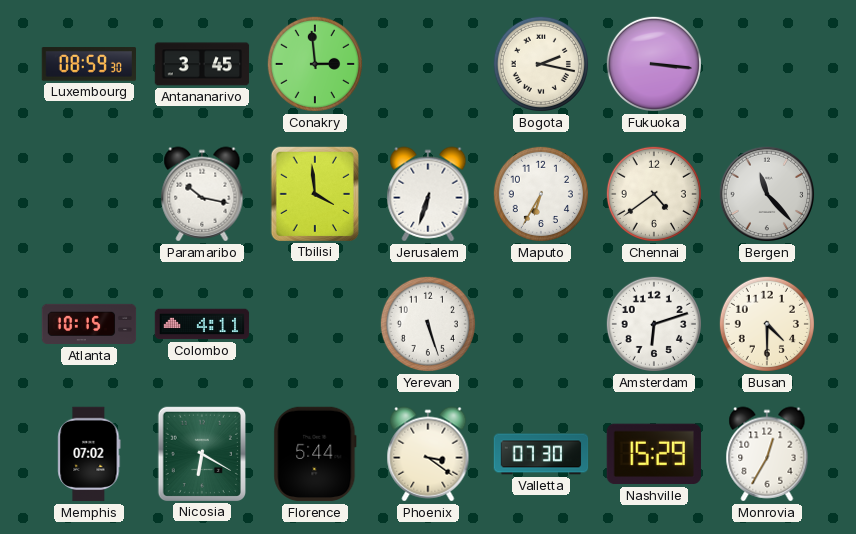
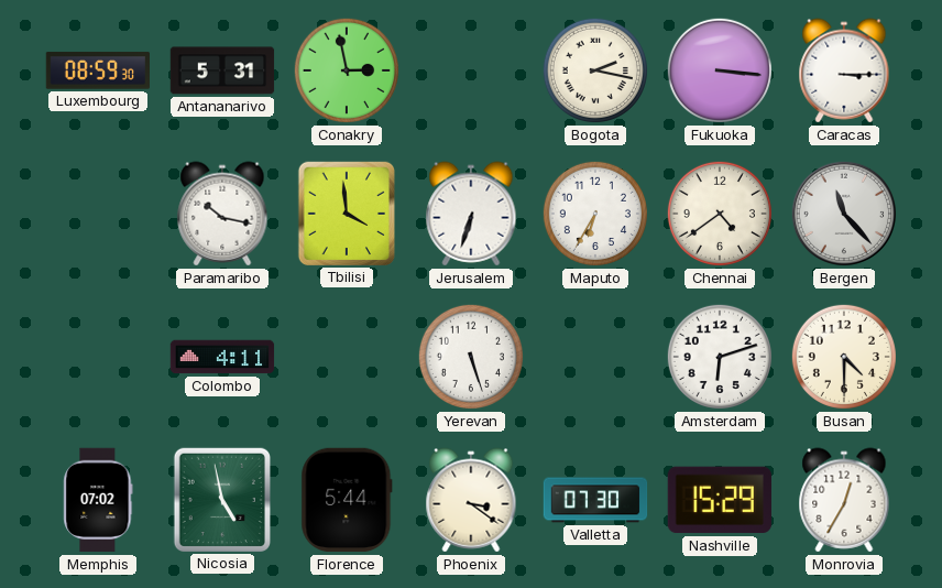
Antananarivo: 3:45 -> 5:31
Conakry: 2:59 -> 2:58
Caracas: none -> 3:15
Atlanta: 10:15 -> none
Nicosia: 6:20 -> 4:58
